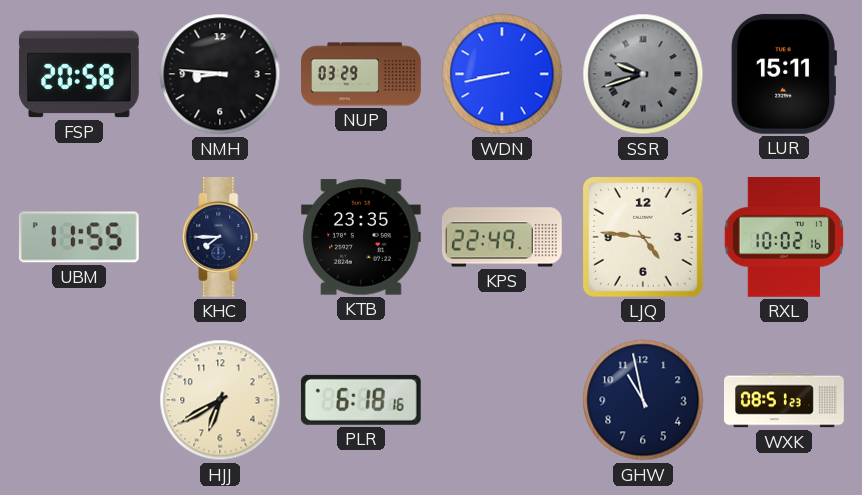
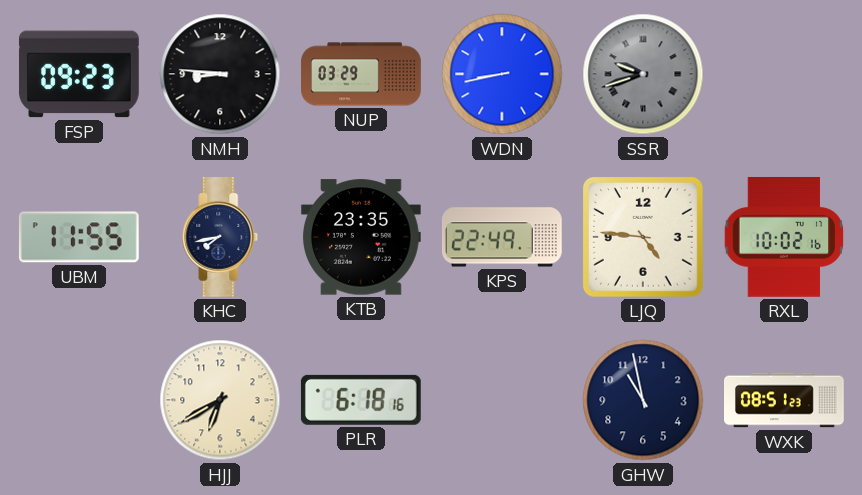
FSP: 20:58 -> 09:23
LUR: 15:11 -> none
KHC: 7:45 -> 7:43
